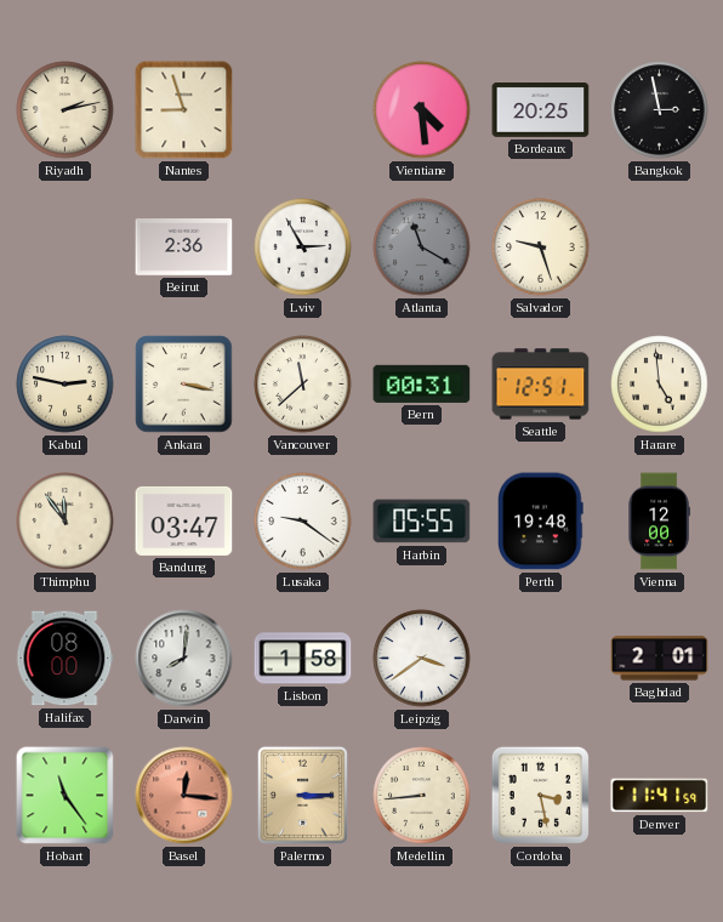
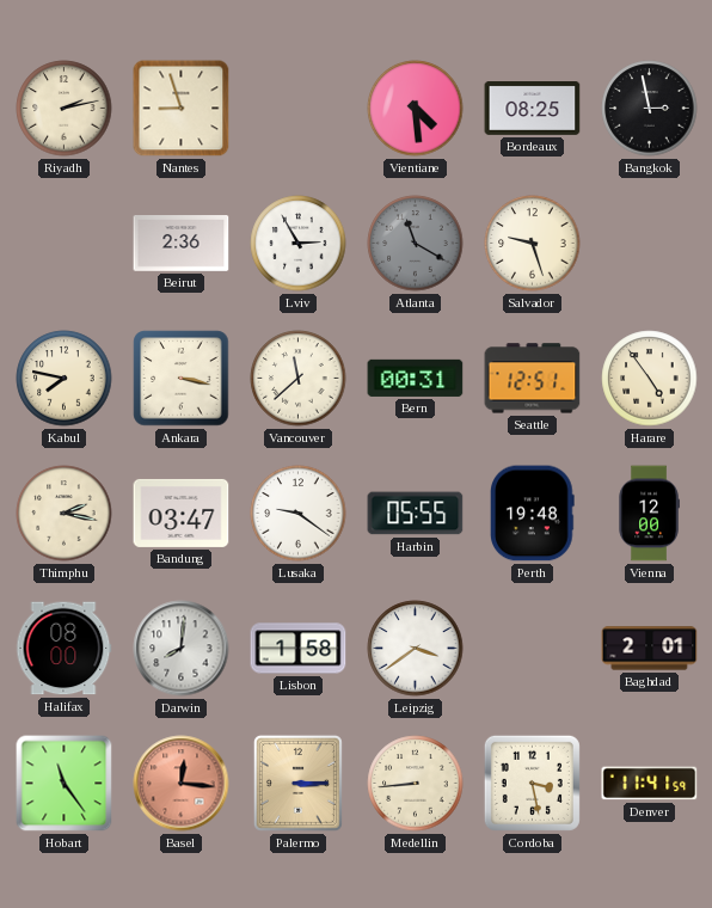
Bordeaux: 20:25 -> 08:25
Kabul: 2:47 -> 7:47
Harare: 4:59 -> 4:54
Thimphu: 11:54 -> 2:17
